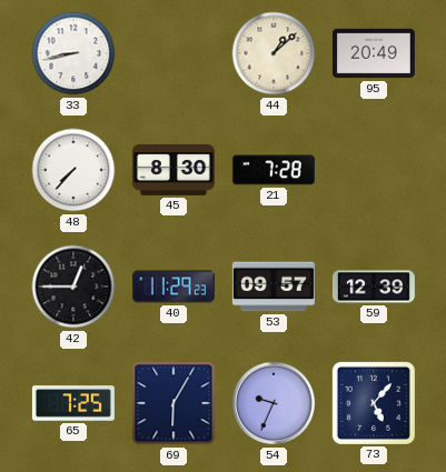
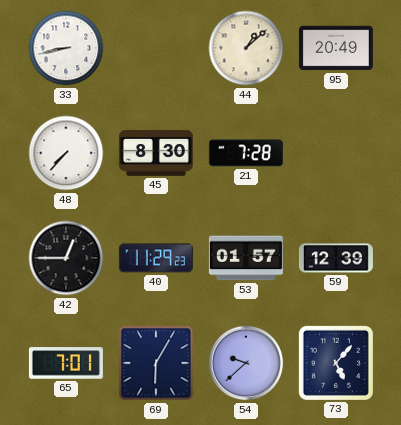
53: 09:57 -> 01:57
65: 7:25 -> 7:01
54: 9:34 -> 9:38
